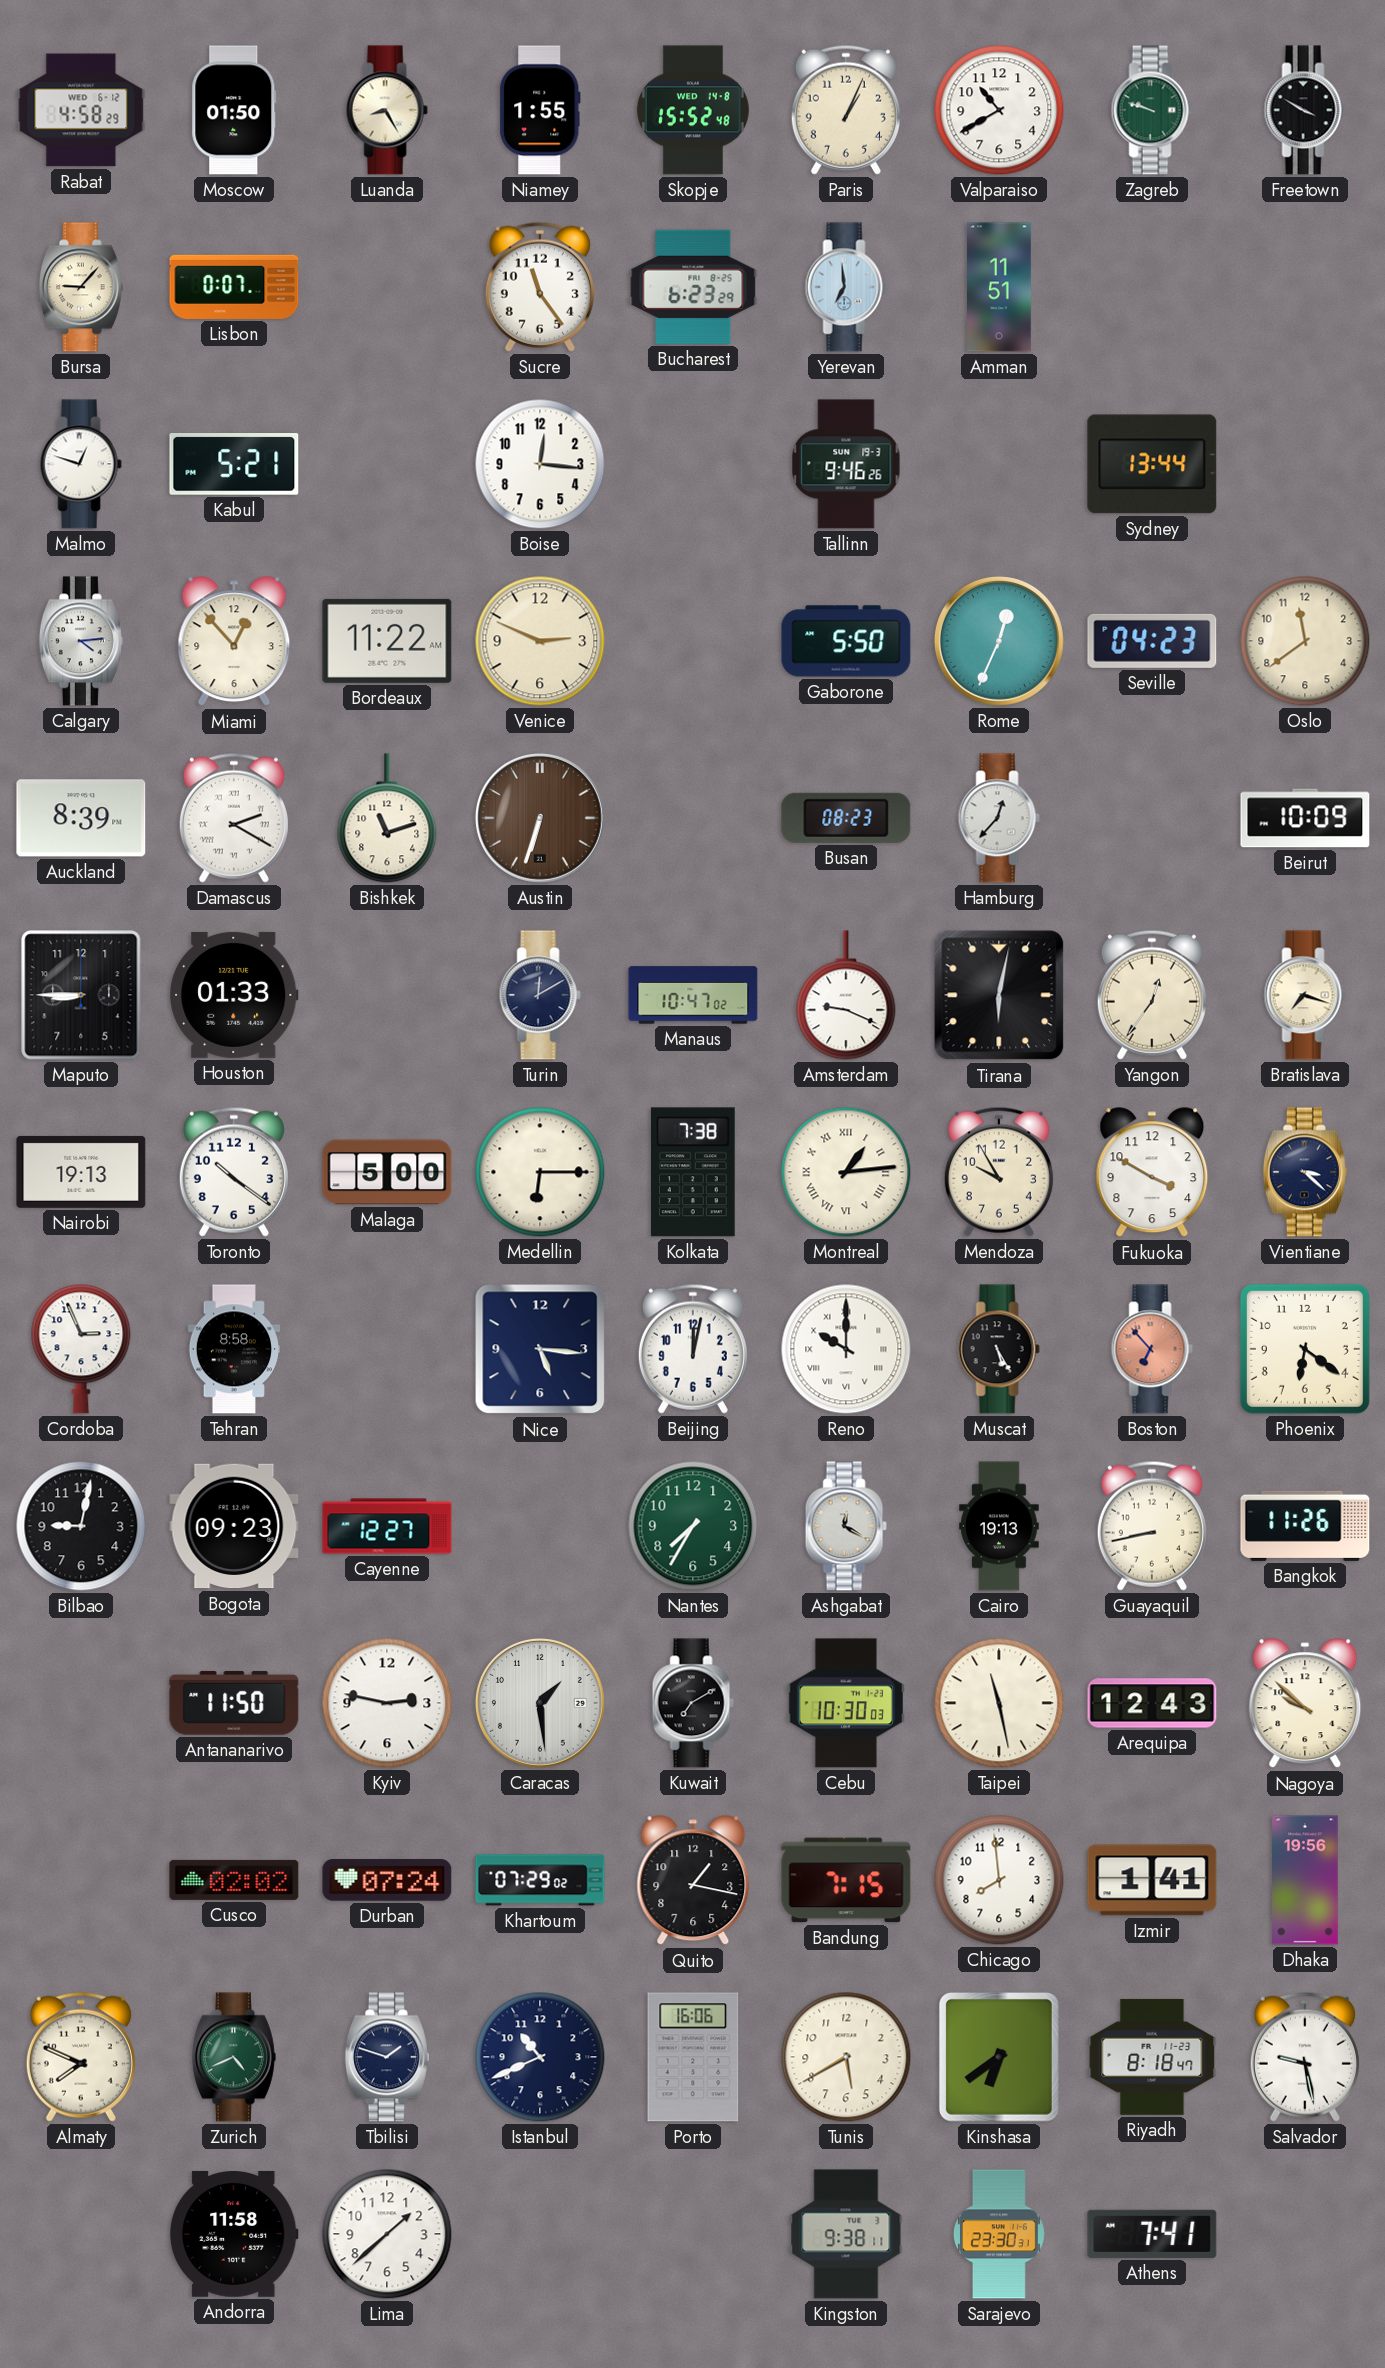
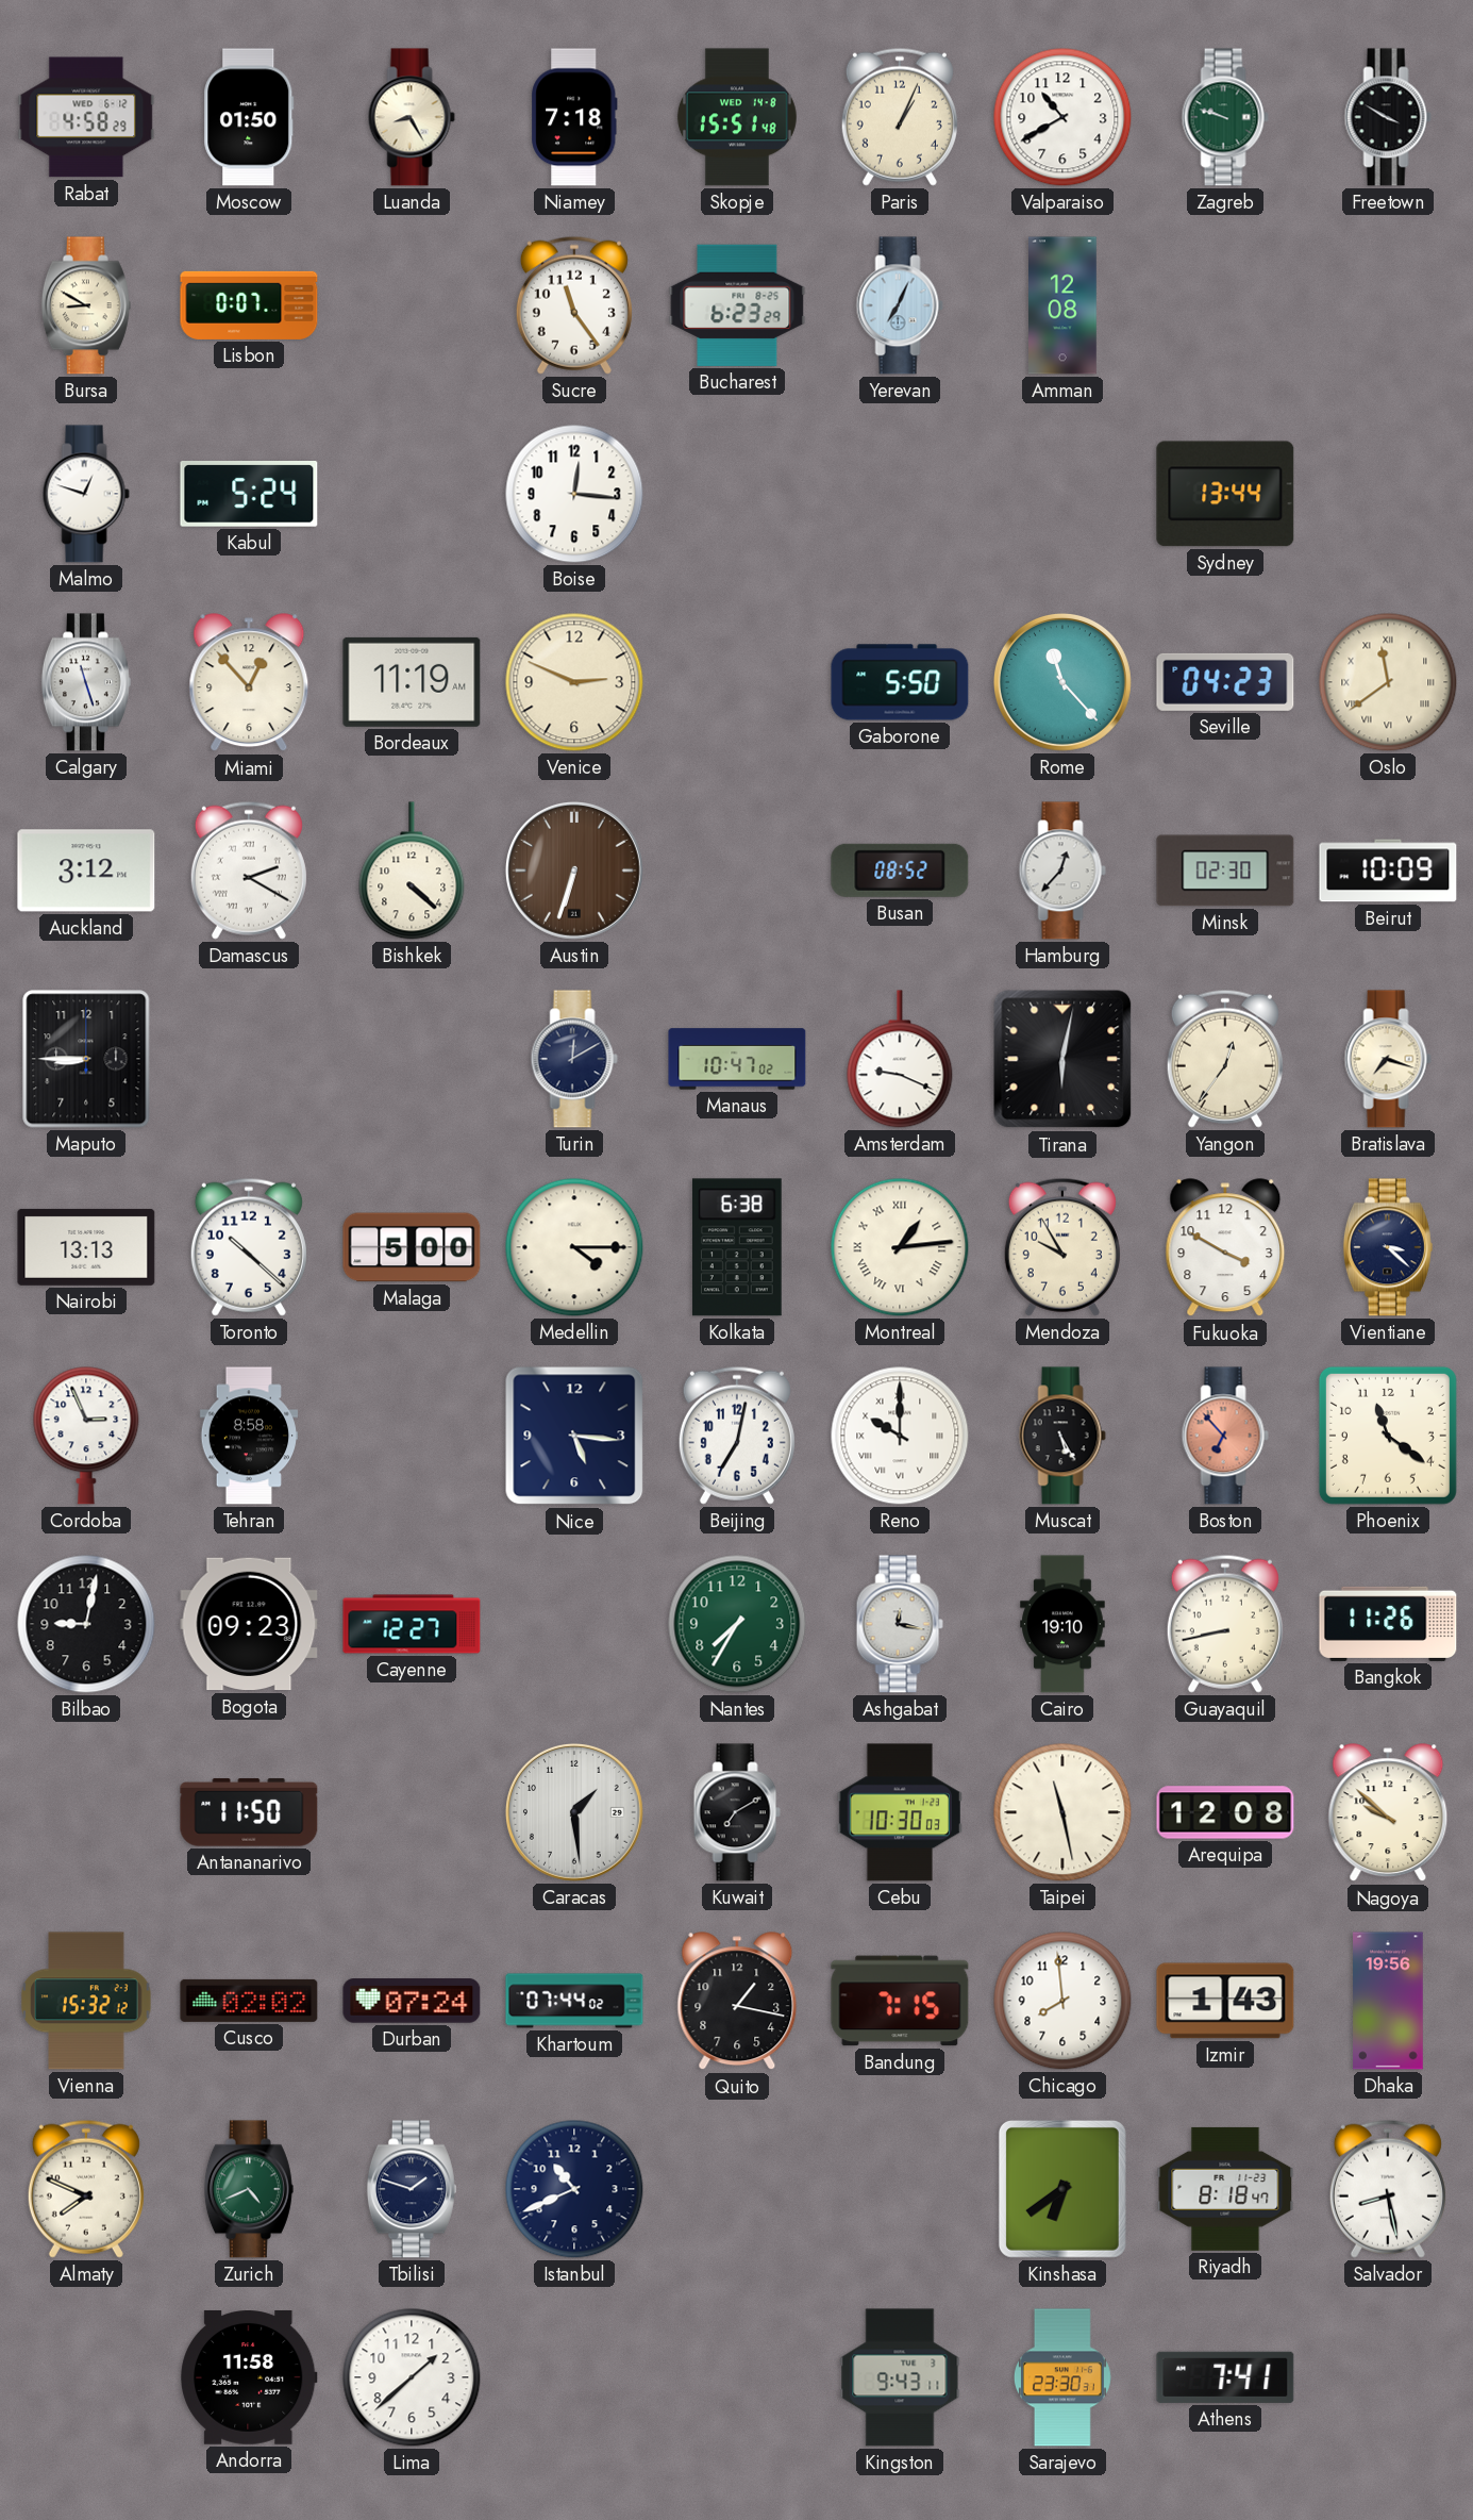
Niamey: 1:55 -> 7:18
Skopje: 15:52 -> 15:51
Bursa: 9:07 -> 8:50
Yerevan: 6:59 -> 7:04
Amman: 11:51 -> 12:08
Kabul: 5:21 -> 5:24
Tallinn: 9:46 -> none
Calgary: 4:14 -> 11:27
Bordeaux: 11:22 -> 11:19
Rome: 12:34 -> 11:23
Oslo numerals: Arabic -> Roman
Auckland: 8:39 -> 3:12
Bishkek: 11:12 -> 4:22
Busan: 08:23 -> 08:52
Minsk: none -> 02:30
Houston: 01:33 -> none
Nairobi: 19:13 -> 13:13
Toronto: 10:21 -> 10:22
Medellin: 6:15 -> 4:15
Kolkata: 7:38 -> 6:38
Beijing: 12:02 -> 7:02
Phoenix: 6:21 -> 11:21
Ashgabat: 12:20 -> 12:17
Cairo: 19:13 -> 19:10
Kyiv: 2:47 -> none
Arequipa: 12:43 -> 12:08
Vienna: none -> 15:32
Khartoum: 07:29 -> 07:44
Izmir: 1:41 -> 1:43
Porto: 16:06 -> none
Tunis: 5:40 -> none
Salvador: 9:28 -> 8:28
Kingston: 9:38 -> 9:43
